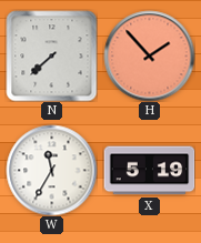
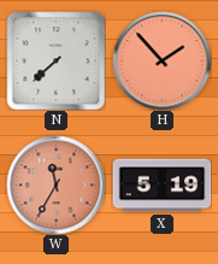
W dial: white -> salmon
